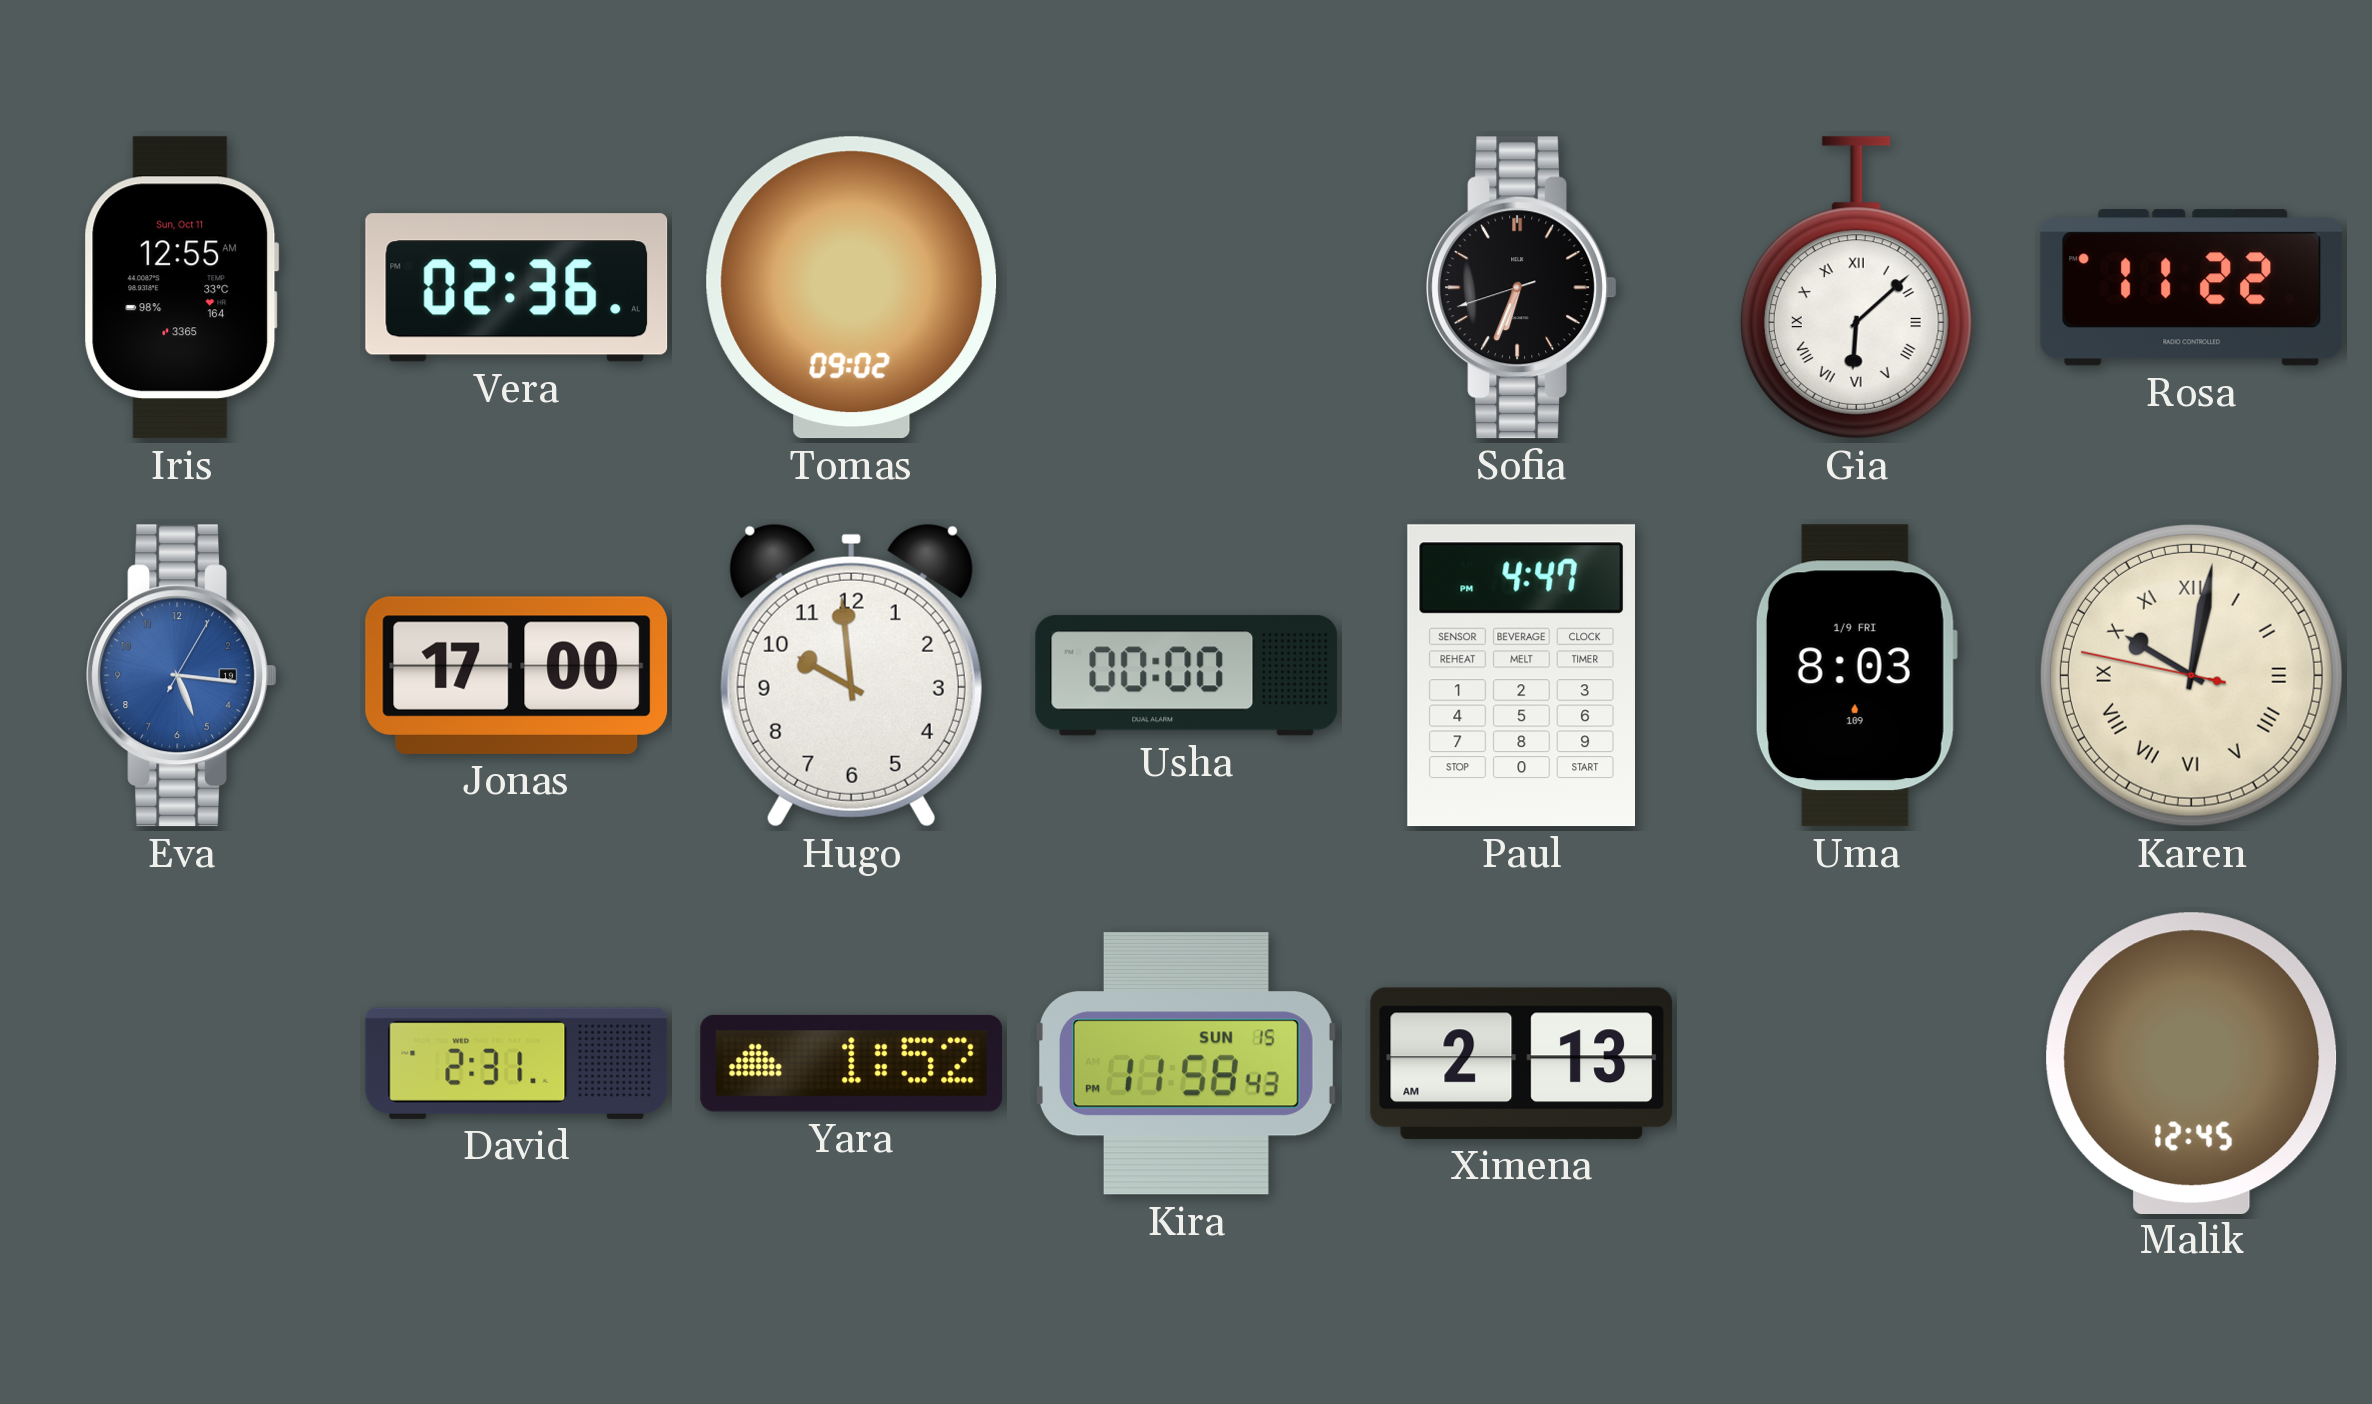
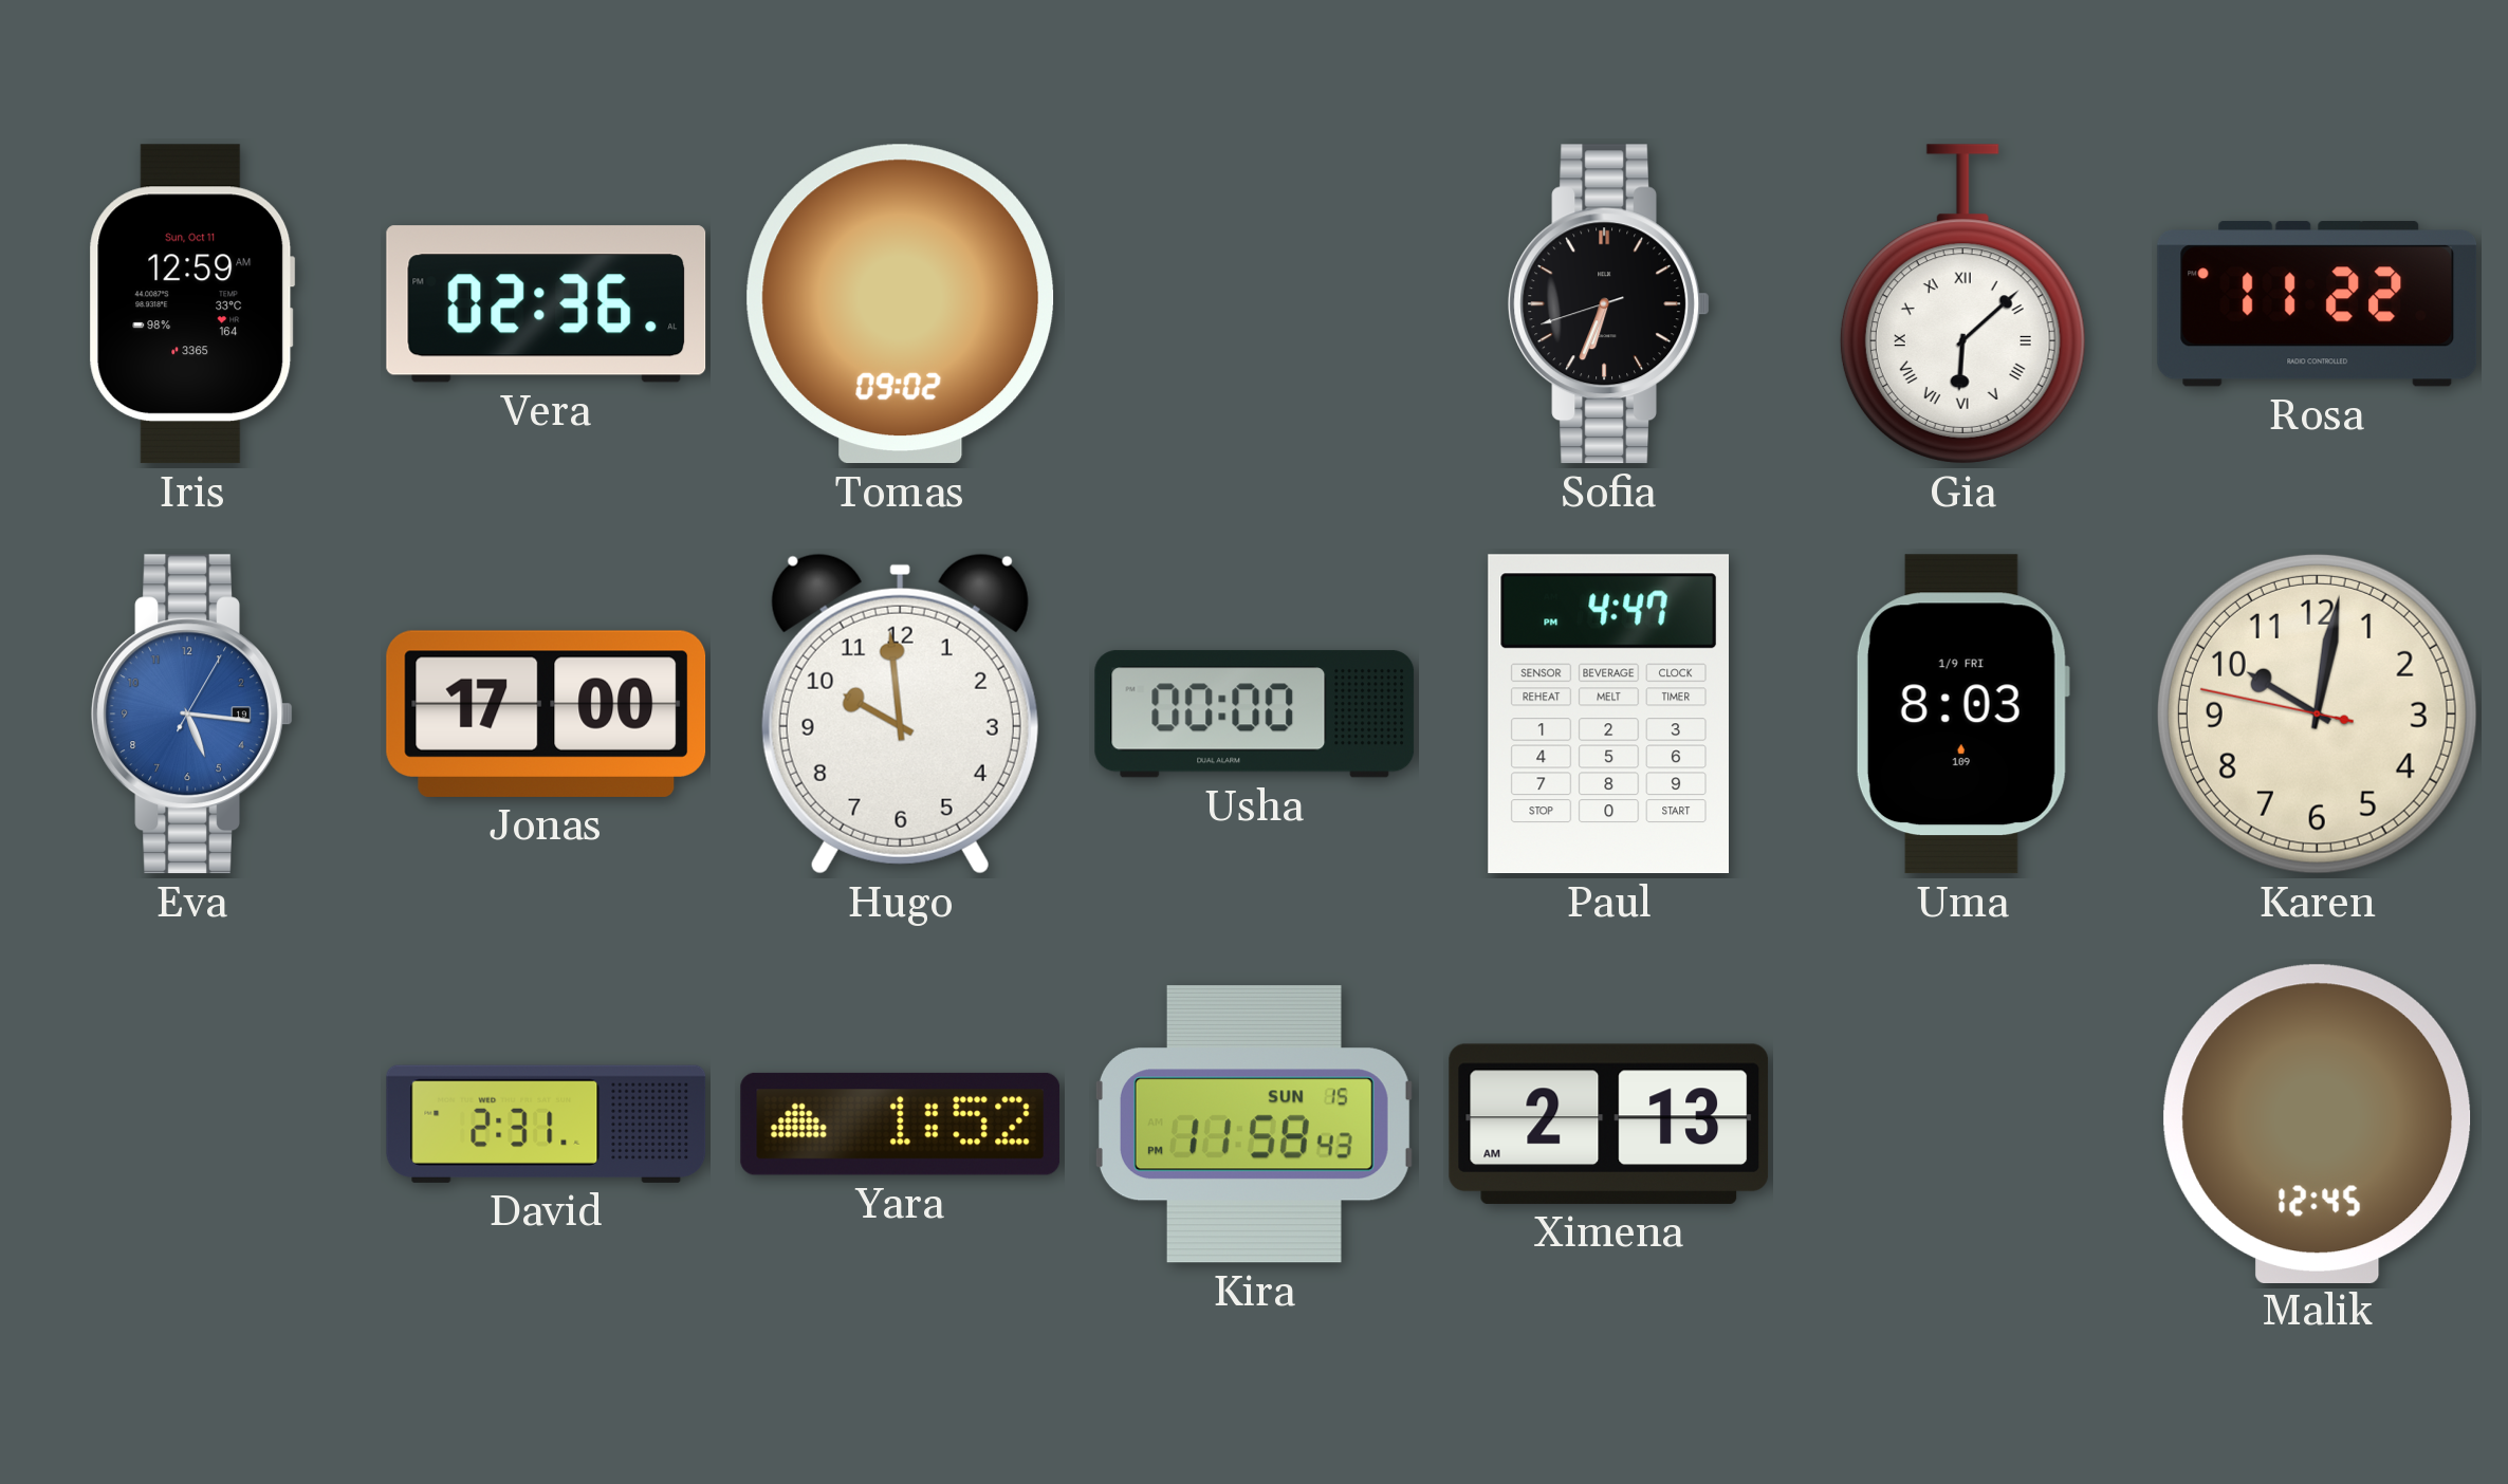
Iris: 12:55 -> 12:59
Karen numerals: Roman -> Arabic
